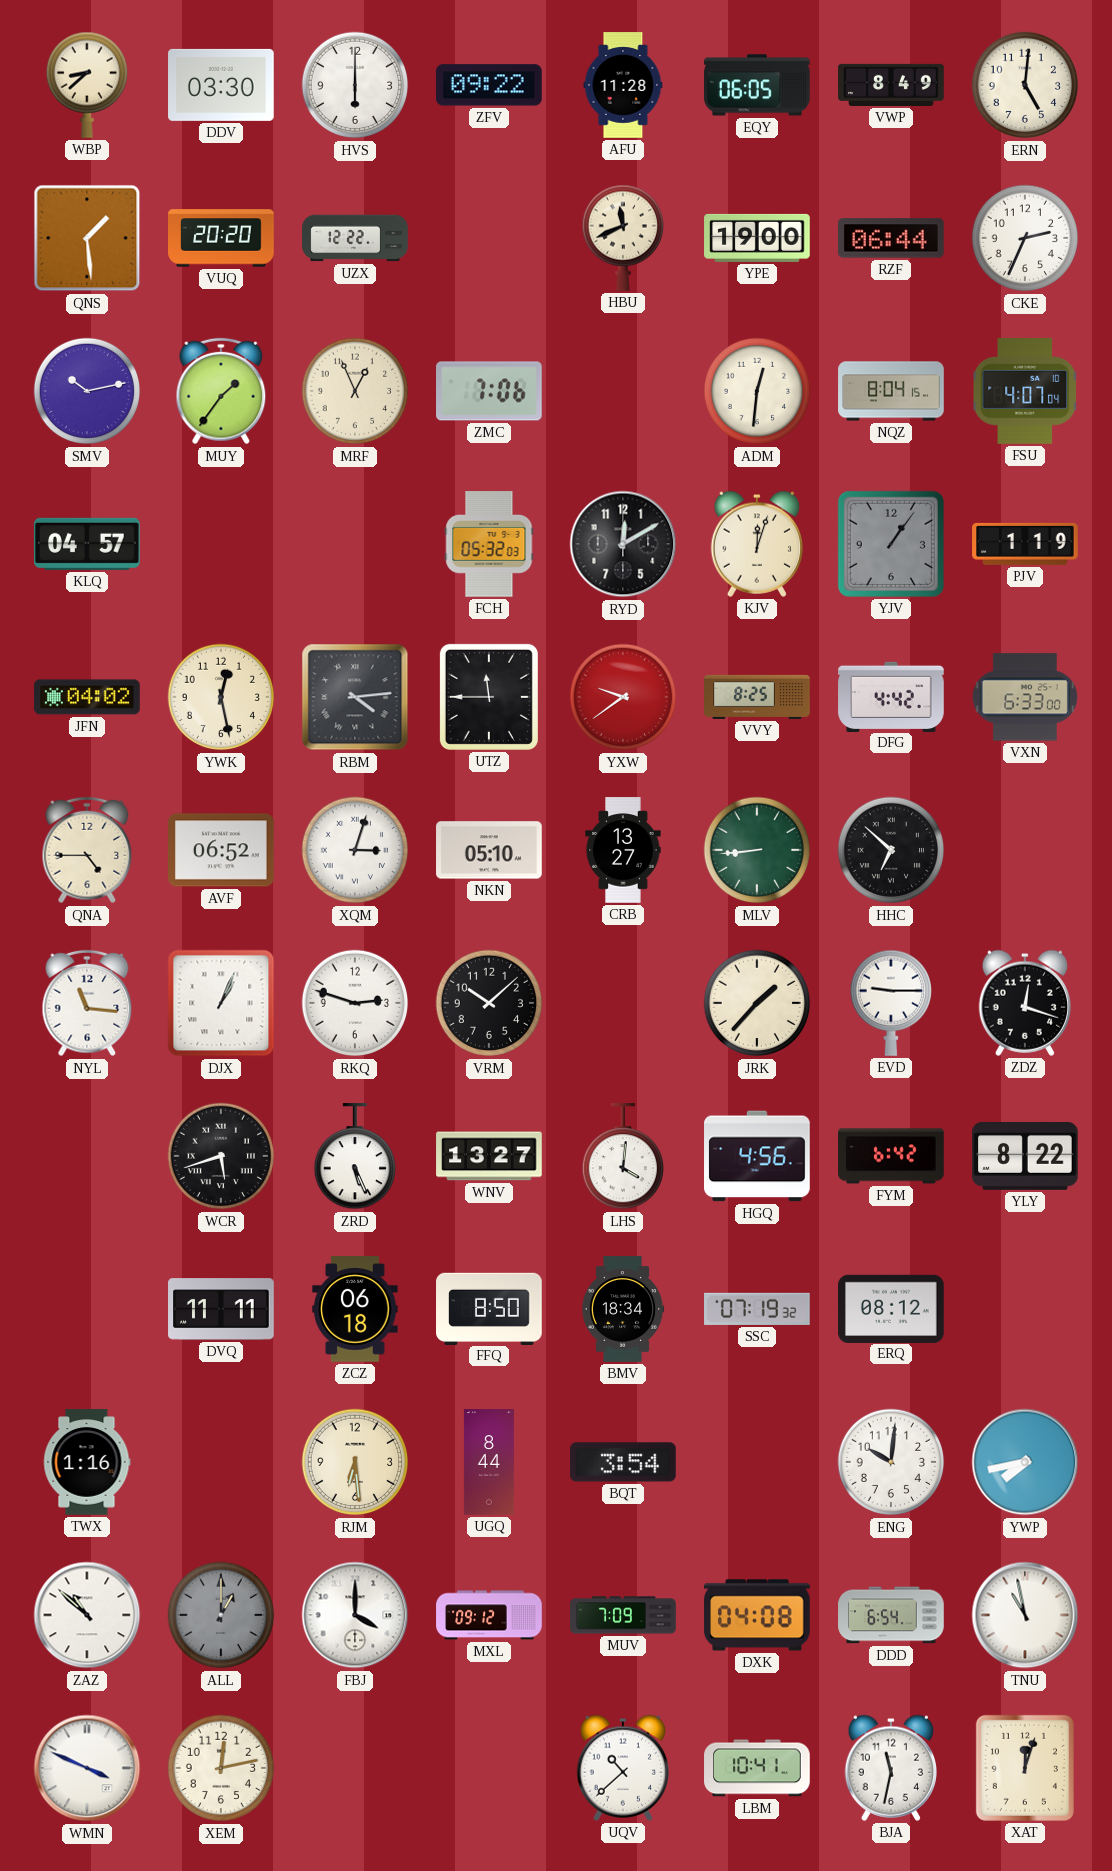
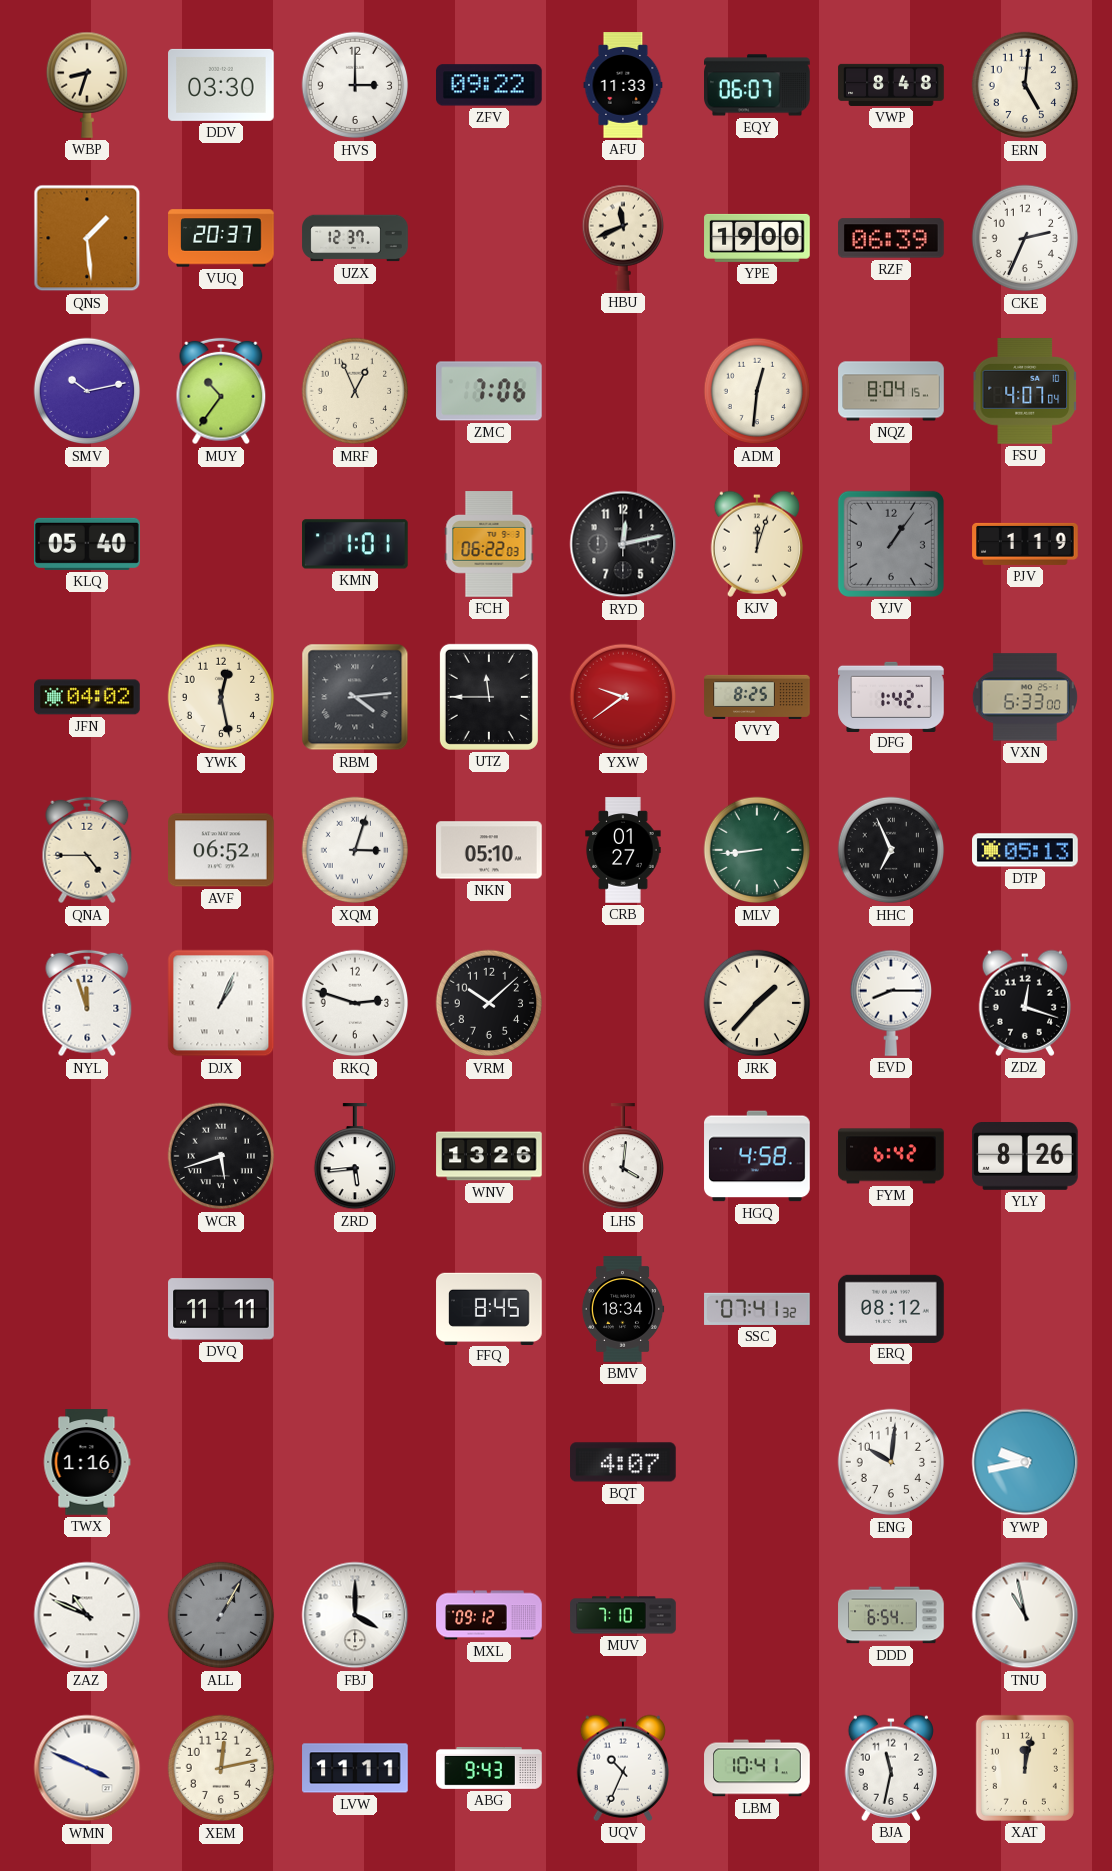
WBP: 8:38 -> 8:33
HVS: 6:00 -> 3:00
AFU: 11:28 -> 11:33
EQY: 06:05 -> 06:07
VWP: 8:49 -> 8:48
VUQ: 20:20 -> 20:37
UZX: 12:22 -> 12:37
RZF: 06:44 -> 06:39
MUY: 1:36 -> 10:36
KLQ: 04:57 -> 05:40
KMN: none -> 1:01
FCH: 05:32 -> 06:22
RYD: 12:10 -> 12:13
DFG: 4:42 -> 1:42
CRB: 13:27 -> 01:27
HHC: 6:52 -> 6:56
DTP: none -> 05:13
NYL: 11:16 -> 11:57
EVD: 9:15 -> 8:15
ZRD: 5:26 -> 5:44
WNV: 13:27 -> 13:26
HGQ: 4:56 -> 4:58
YLY: 8:22 -> 8:26
ZCZ: 06:18 -> none
FFQ: 8:50 -> 8:45
SSC: 07:19 -> 07:41
RJM: 6:29 -> none
UGQ: 8:44 -> none
BQT: 3:54 -> 4:07
YWP: 7:43 -> 9:43
ZAZ: 10:52 -> 10:49
ALL: 1:00 -> 1:05
MUV: 7:09 -> 7:10
DXK: 04:08 -> none
LVW: none -> 11:11
ABG: none -> 9:43
UQV: 10:38 -> 10:34
XAT: 12:03 -> 12:02
